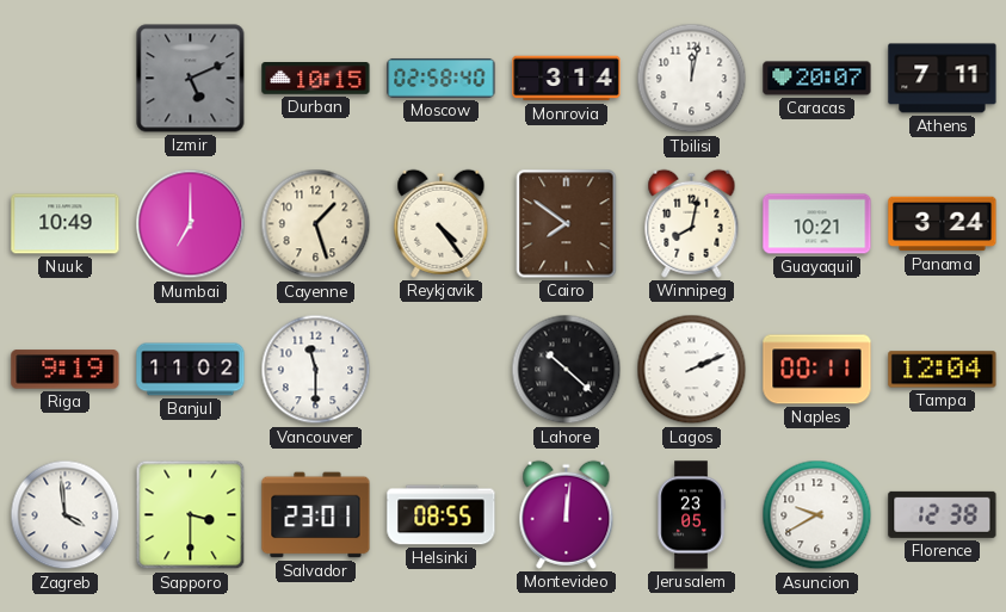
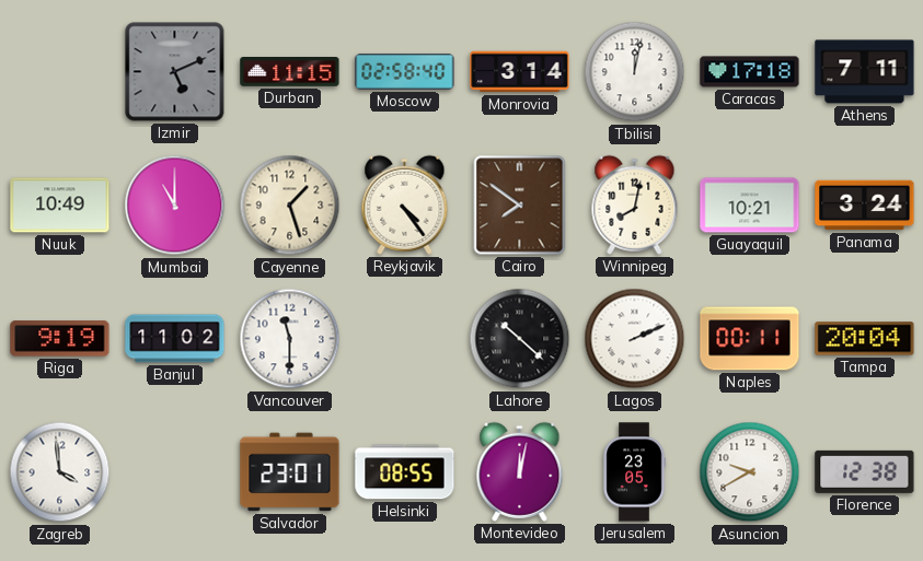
Durban: 10:15 -> 11:15
Caracas: 20:07 -> 17:18
Mumbai: 7:00 -> 11:00
Tampa: 12:04 -> 20:04
Sapporo: 3:30 -> none
Montevideo: 12:01 -> 12:02
